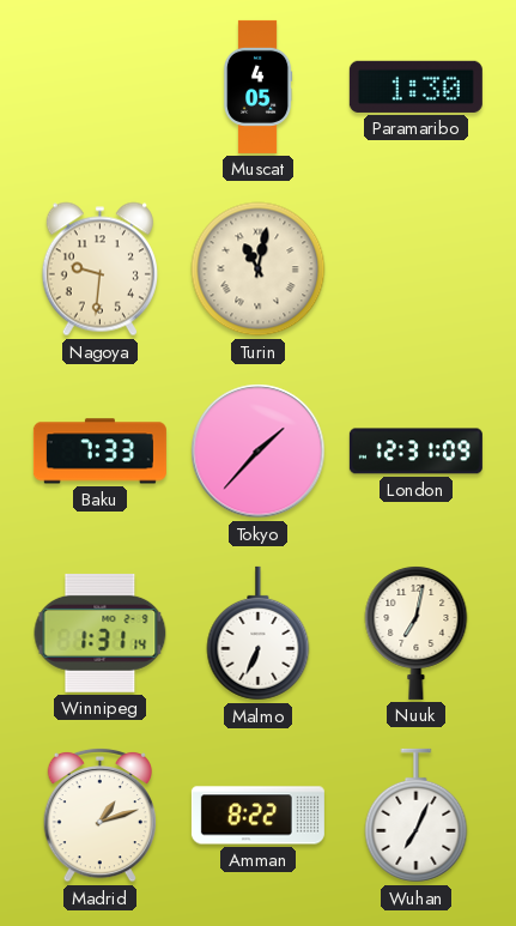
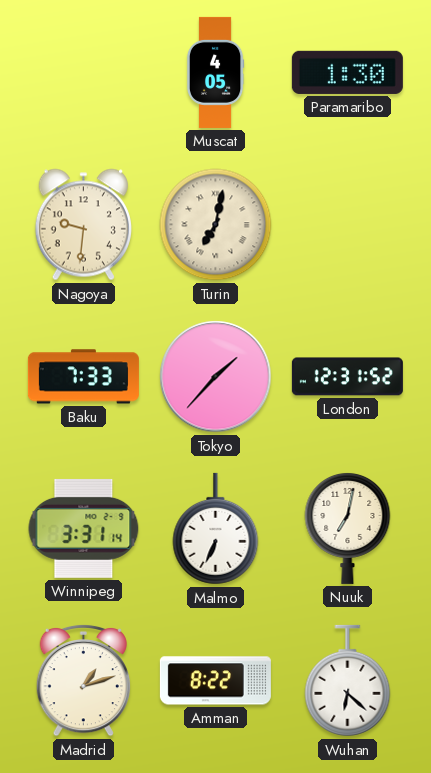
Turin: 11:02 -> 7:02
London: 12:31:09 -> 12:31:52
Winnipeg: 1:31 -> 3:31
Wuhan: 7:04 -> 6:22
